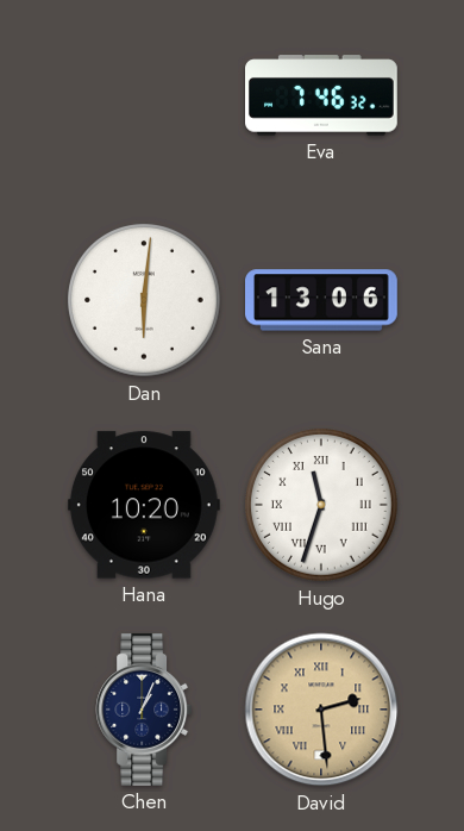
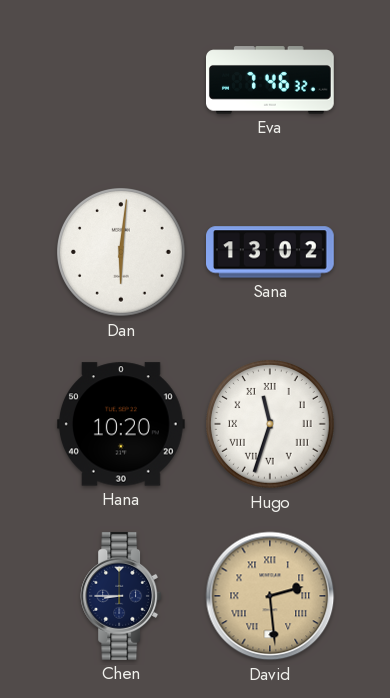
Sana: 13:06 -> 13:02
Chen: 1:04 -> 8:45
